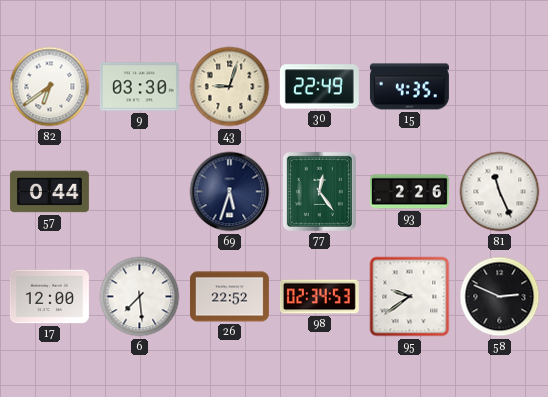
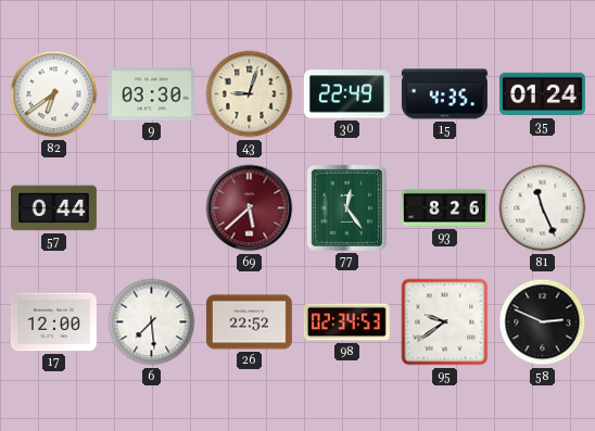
35: none -> 01:24
69: 5:33 -> 5:38
69 dial: navy -> burgundy
93: 2:26 -> 8:26
